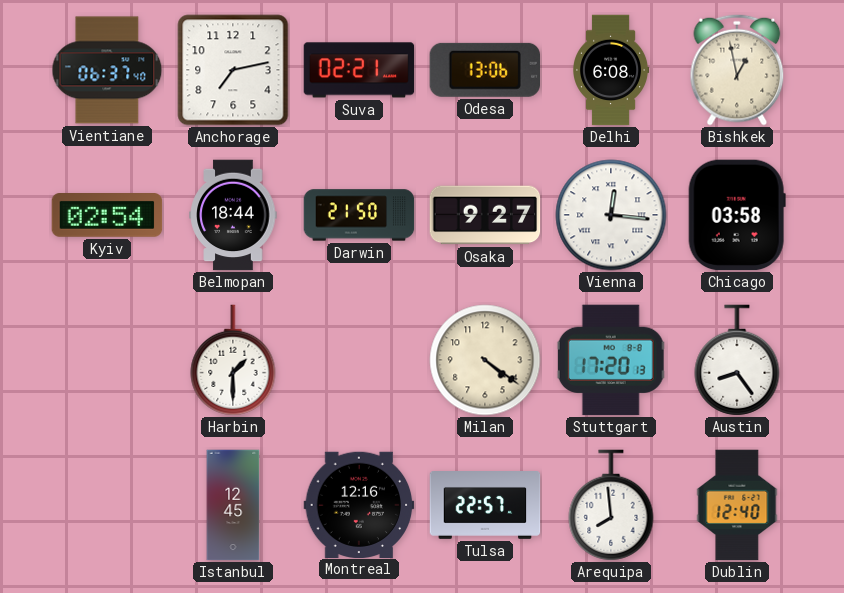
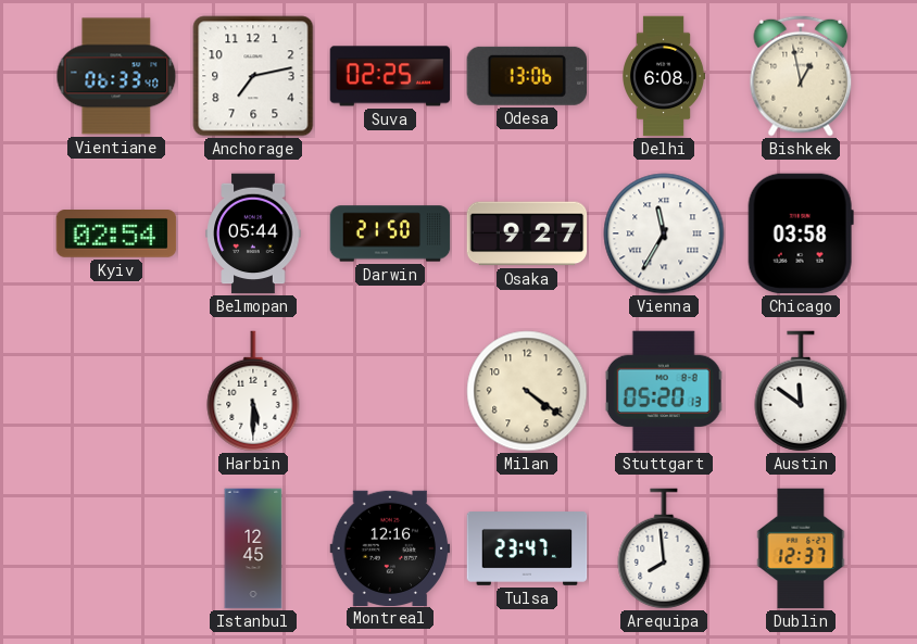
Vientiane: 06:37 -> 06:33
Suva: 02:21 -> 02:25
Belmopan: 18:44 -> 05:44
Vienna: 12:16 -> 11:35
Harbin: 1:30 -> 5:30
Stuttgart: 17:20 -> 05:20
Austin: 8:24 -> 11:51
Tulsa: 22:57 -> 23:47
Dublin: 12:40 -> 12:37
